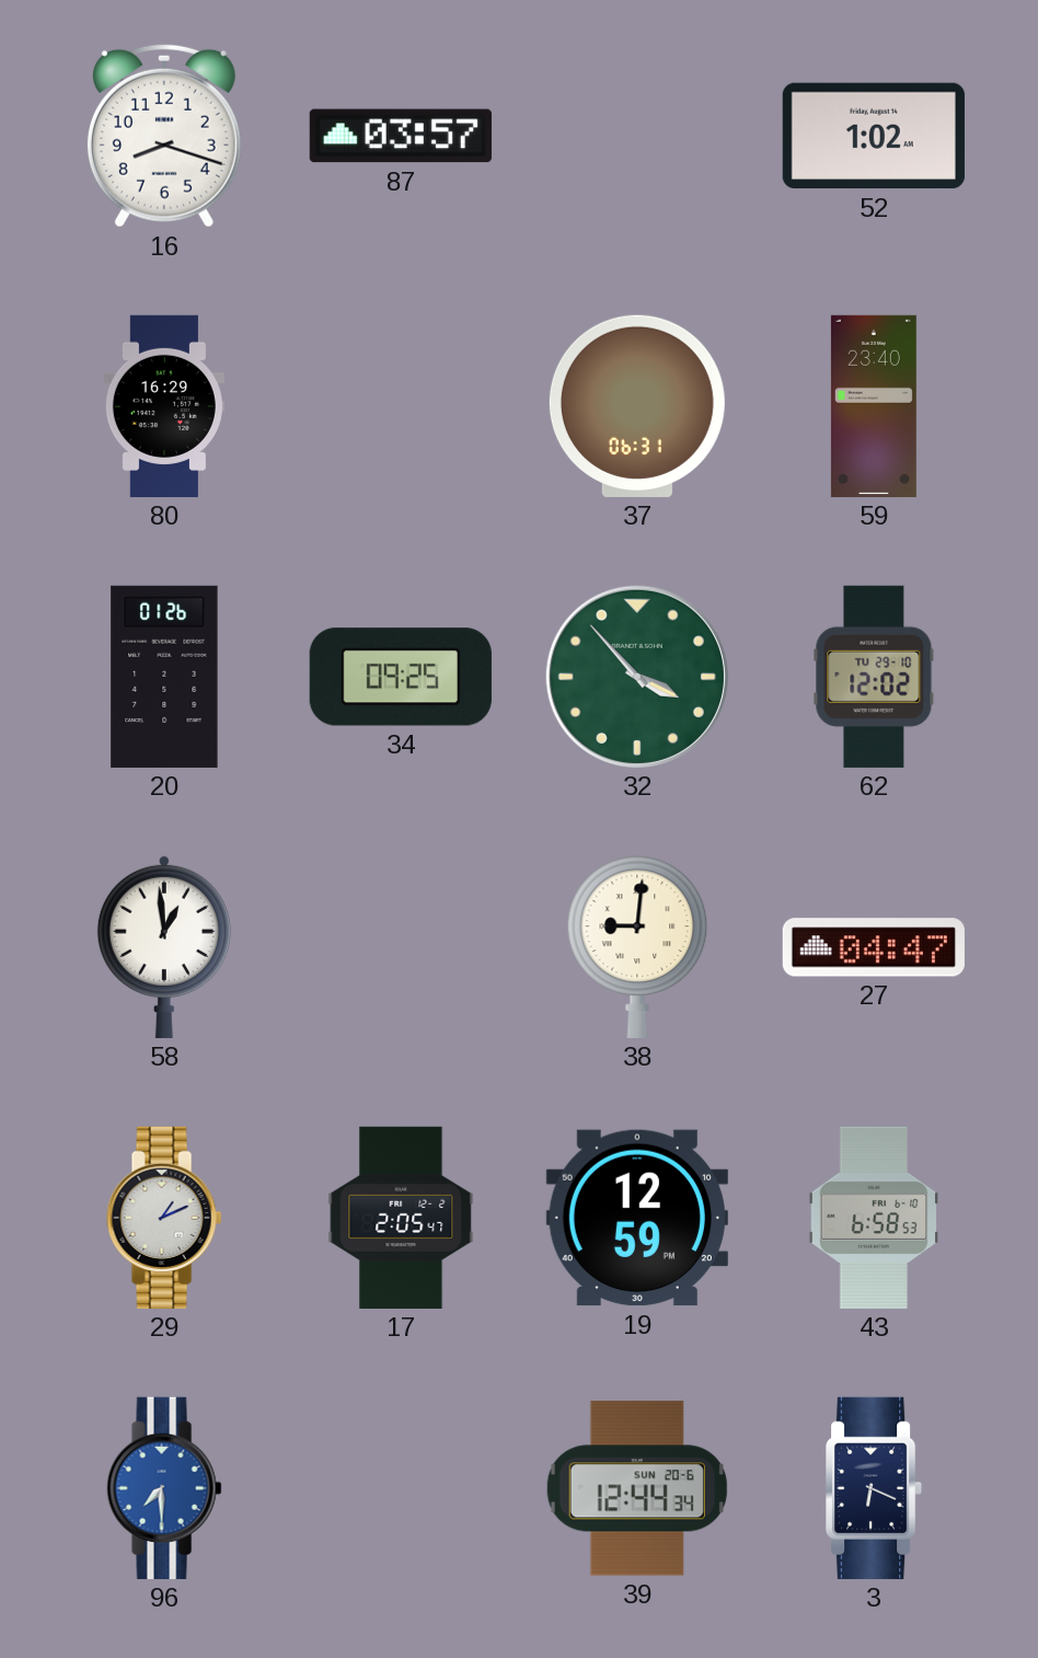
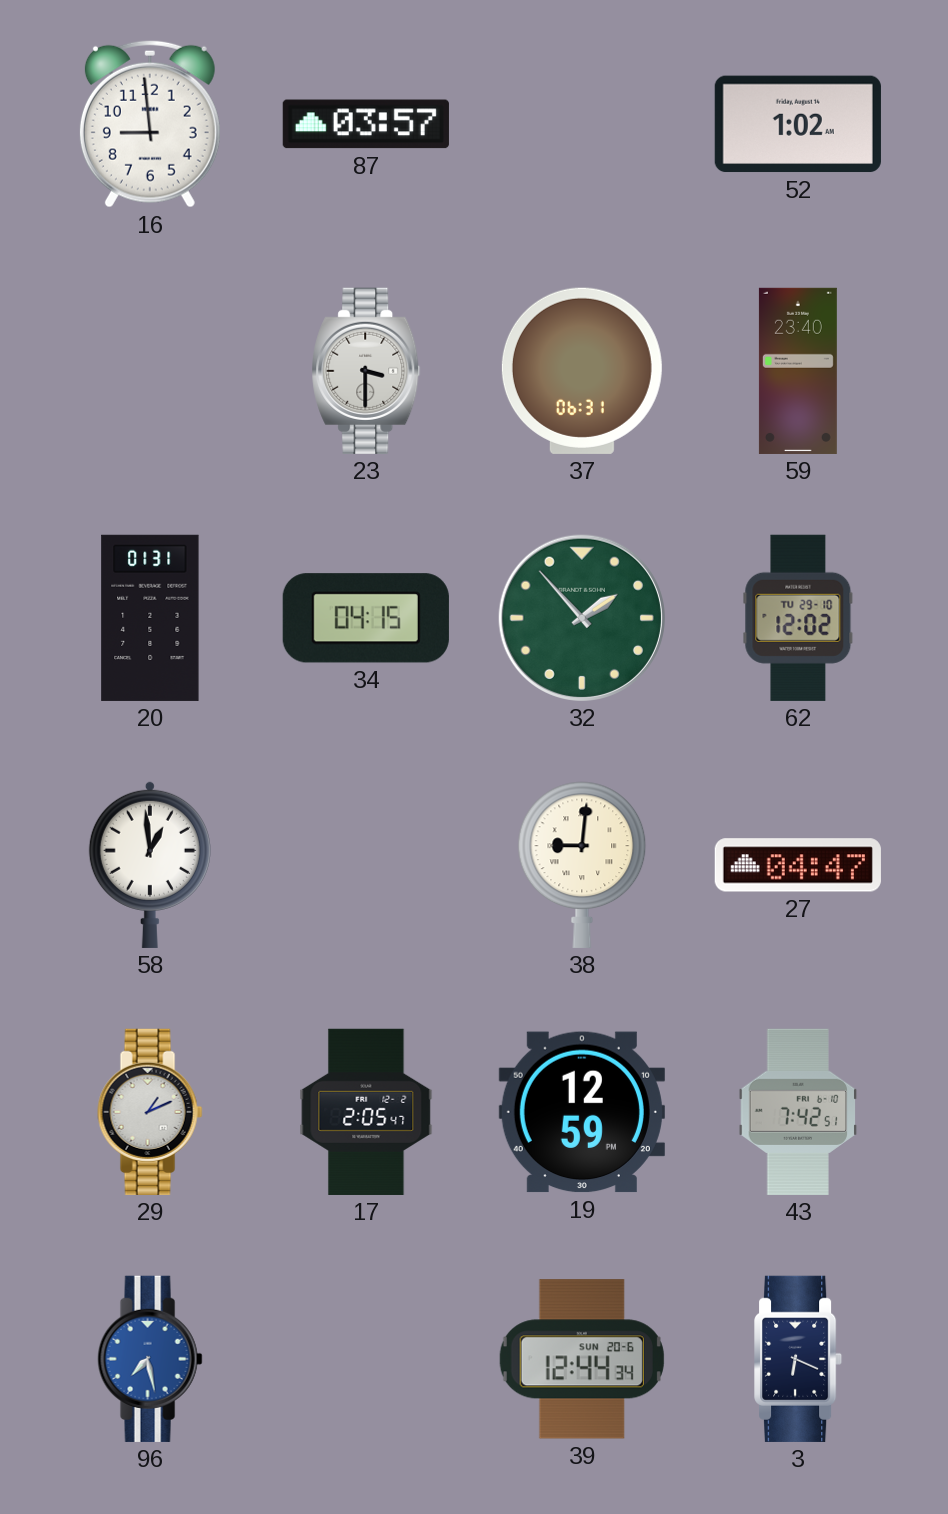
16: 8:18 -> 8:59
80: 16:29 -> none
23: none -> 3:30
20: 01:26 -> 01:31
34: 09:25 -> 04:15
32: 3:53 -> 1:53
43: 6:58 -> 7:42
96: 7:30 -> 7:28
